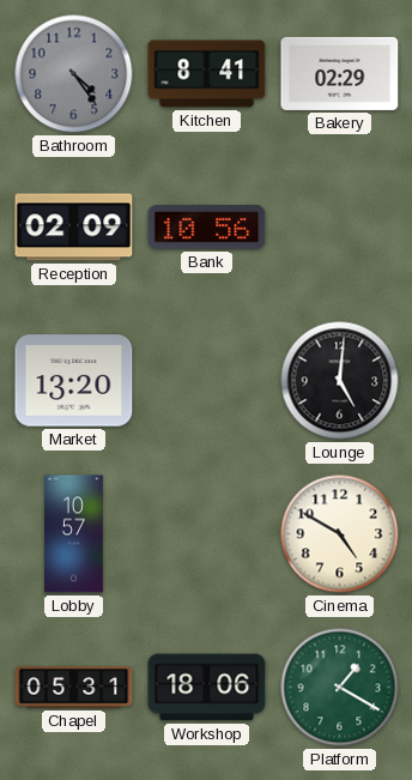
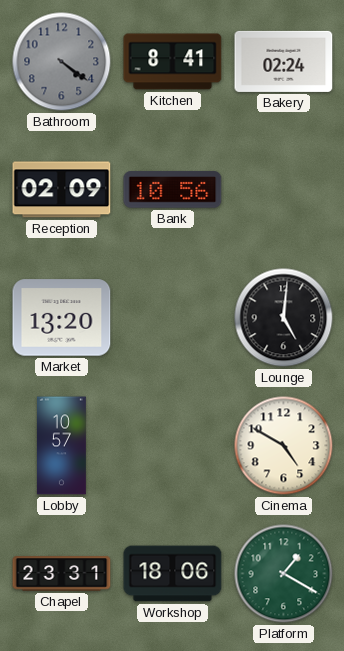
Bathroom: 4:24 -> 4:21
Bakery: 02:29 -> 02:24
Chapel: 05:31 -> 23:31
